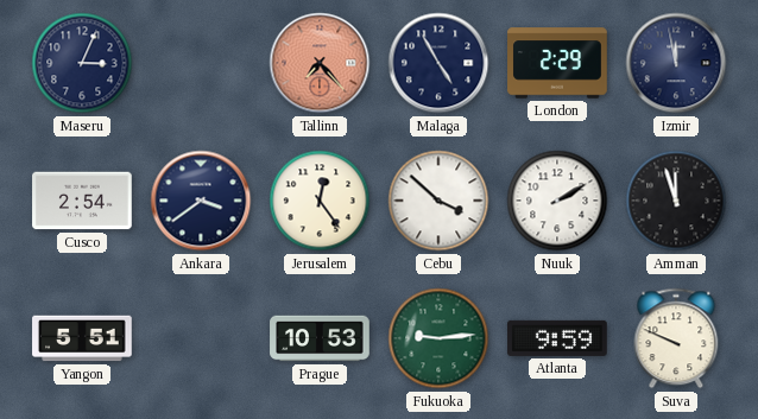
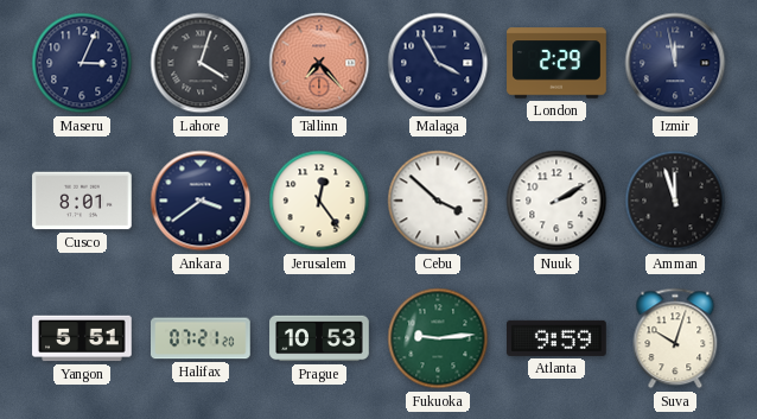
Lahore: none -> 4:03
Malaga: 4:55 -> 3:55
Cusco: 2:54 -> 8:01
Halifax: none -> 07:21
Suva: 9:49 -> 10:03
